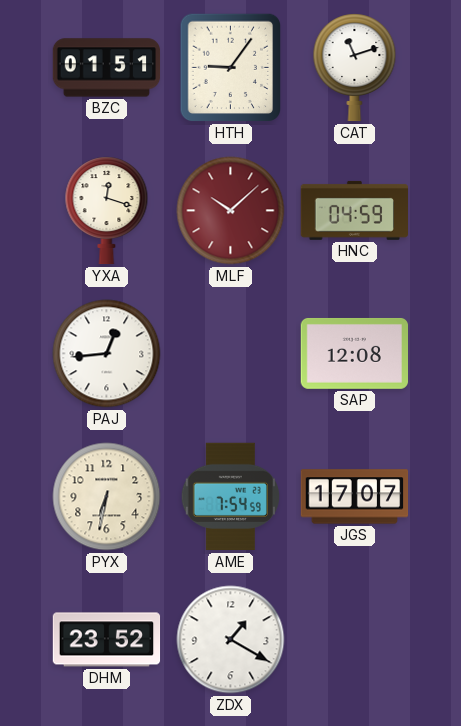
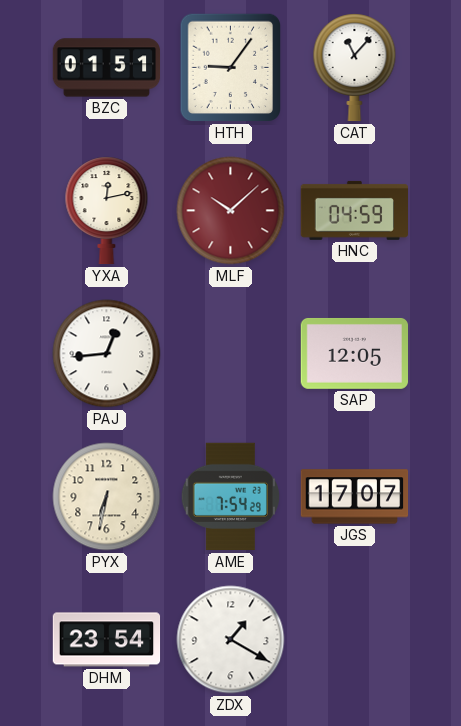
CAT: 11:12 -> 11:07
YXA: 12:18 -> 12:13
SAP: 12:08 -> 12:05
AME: 7:54:59 -> 7:54:29
DHM: 23:52 -> 23:54
